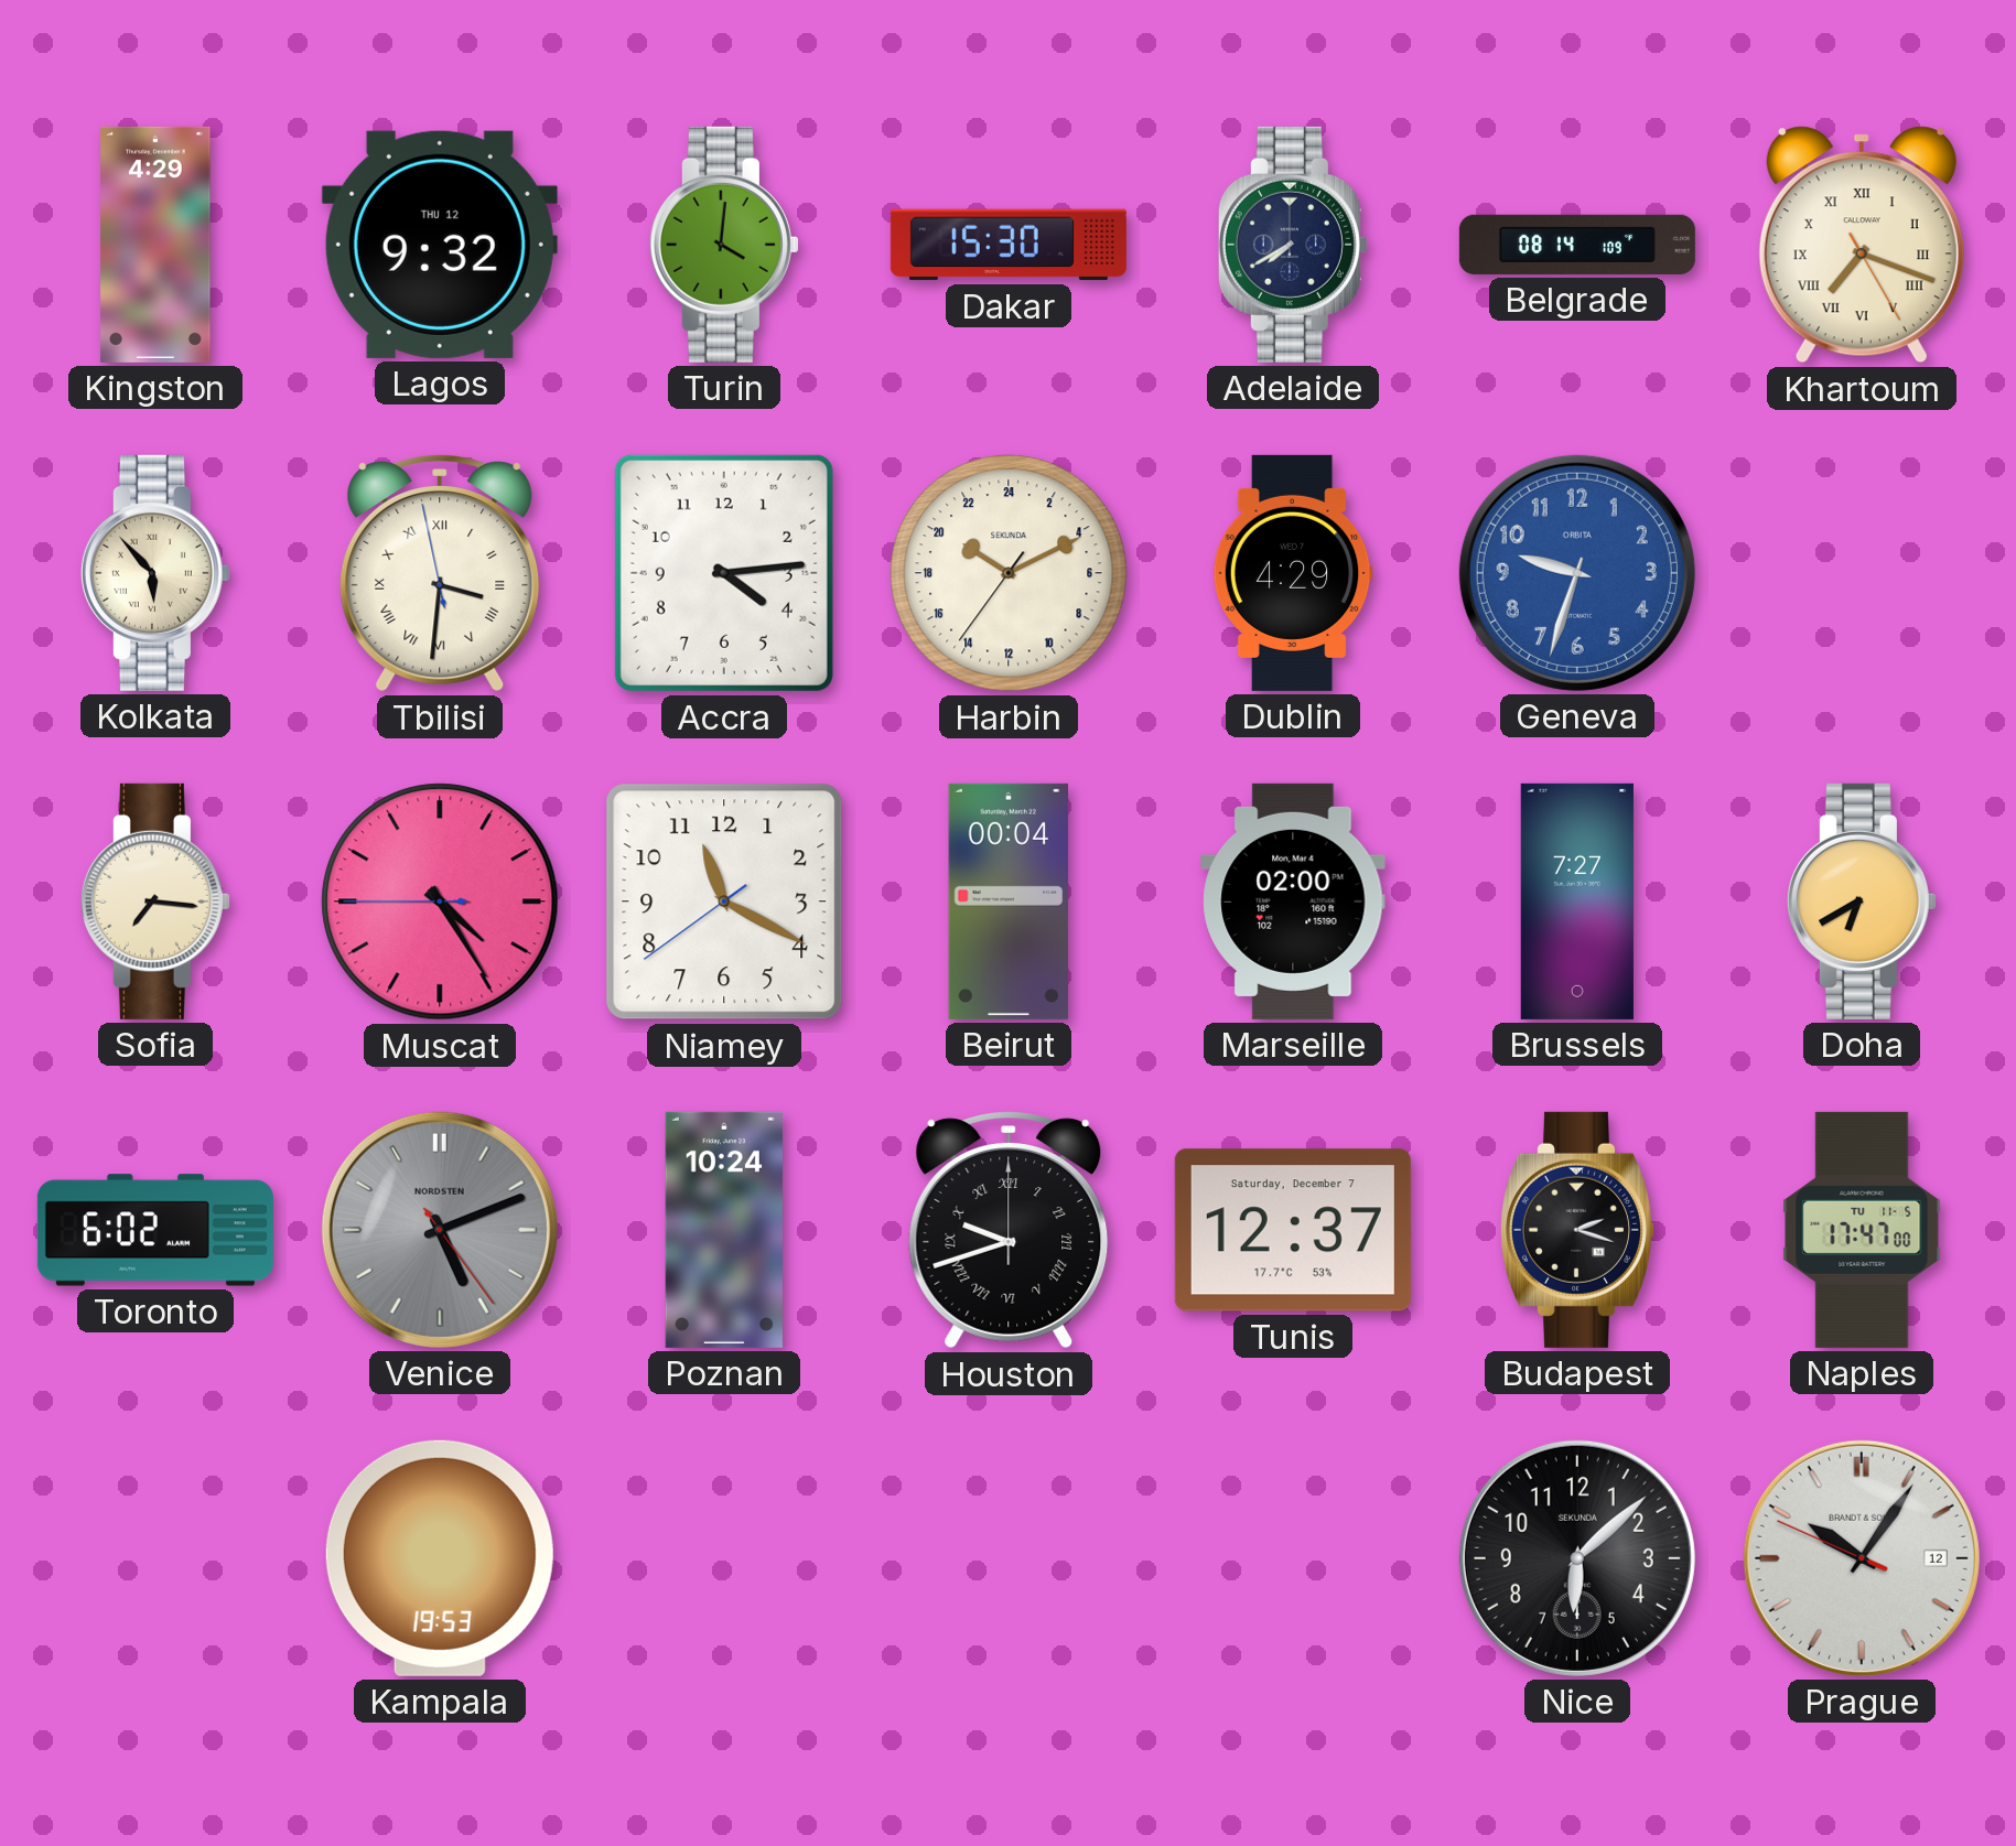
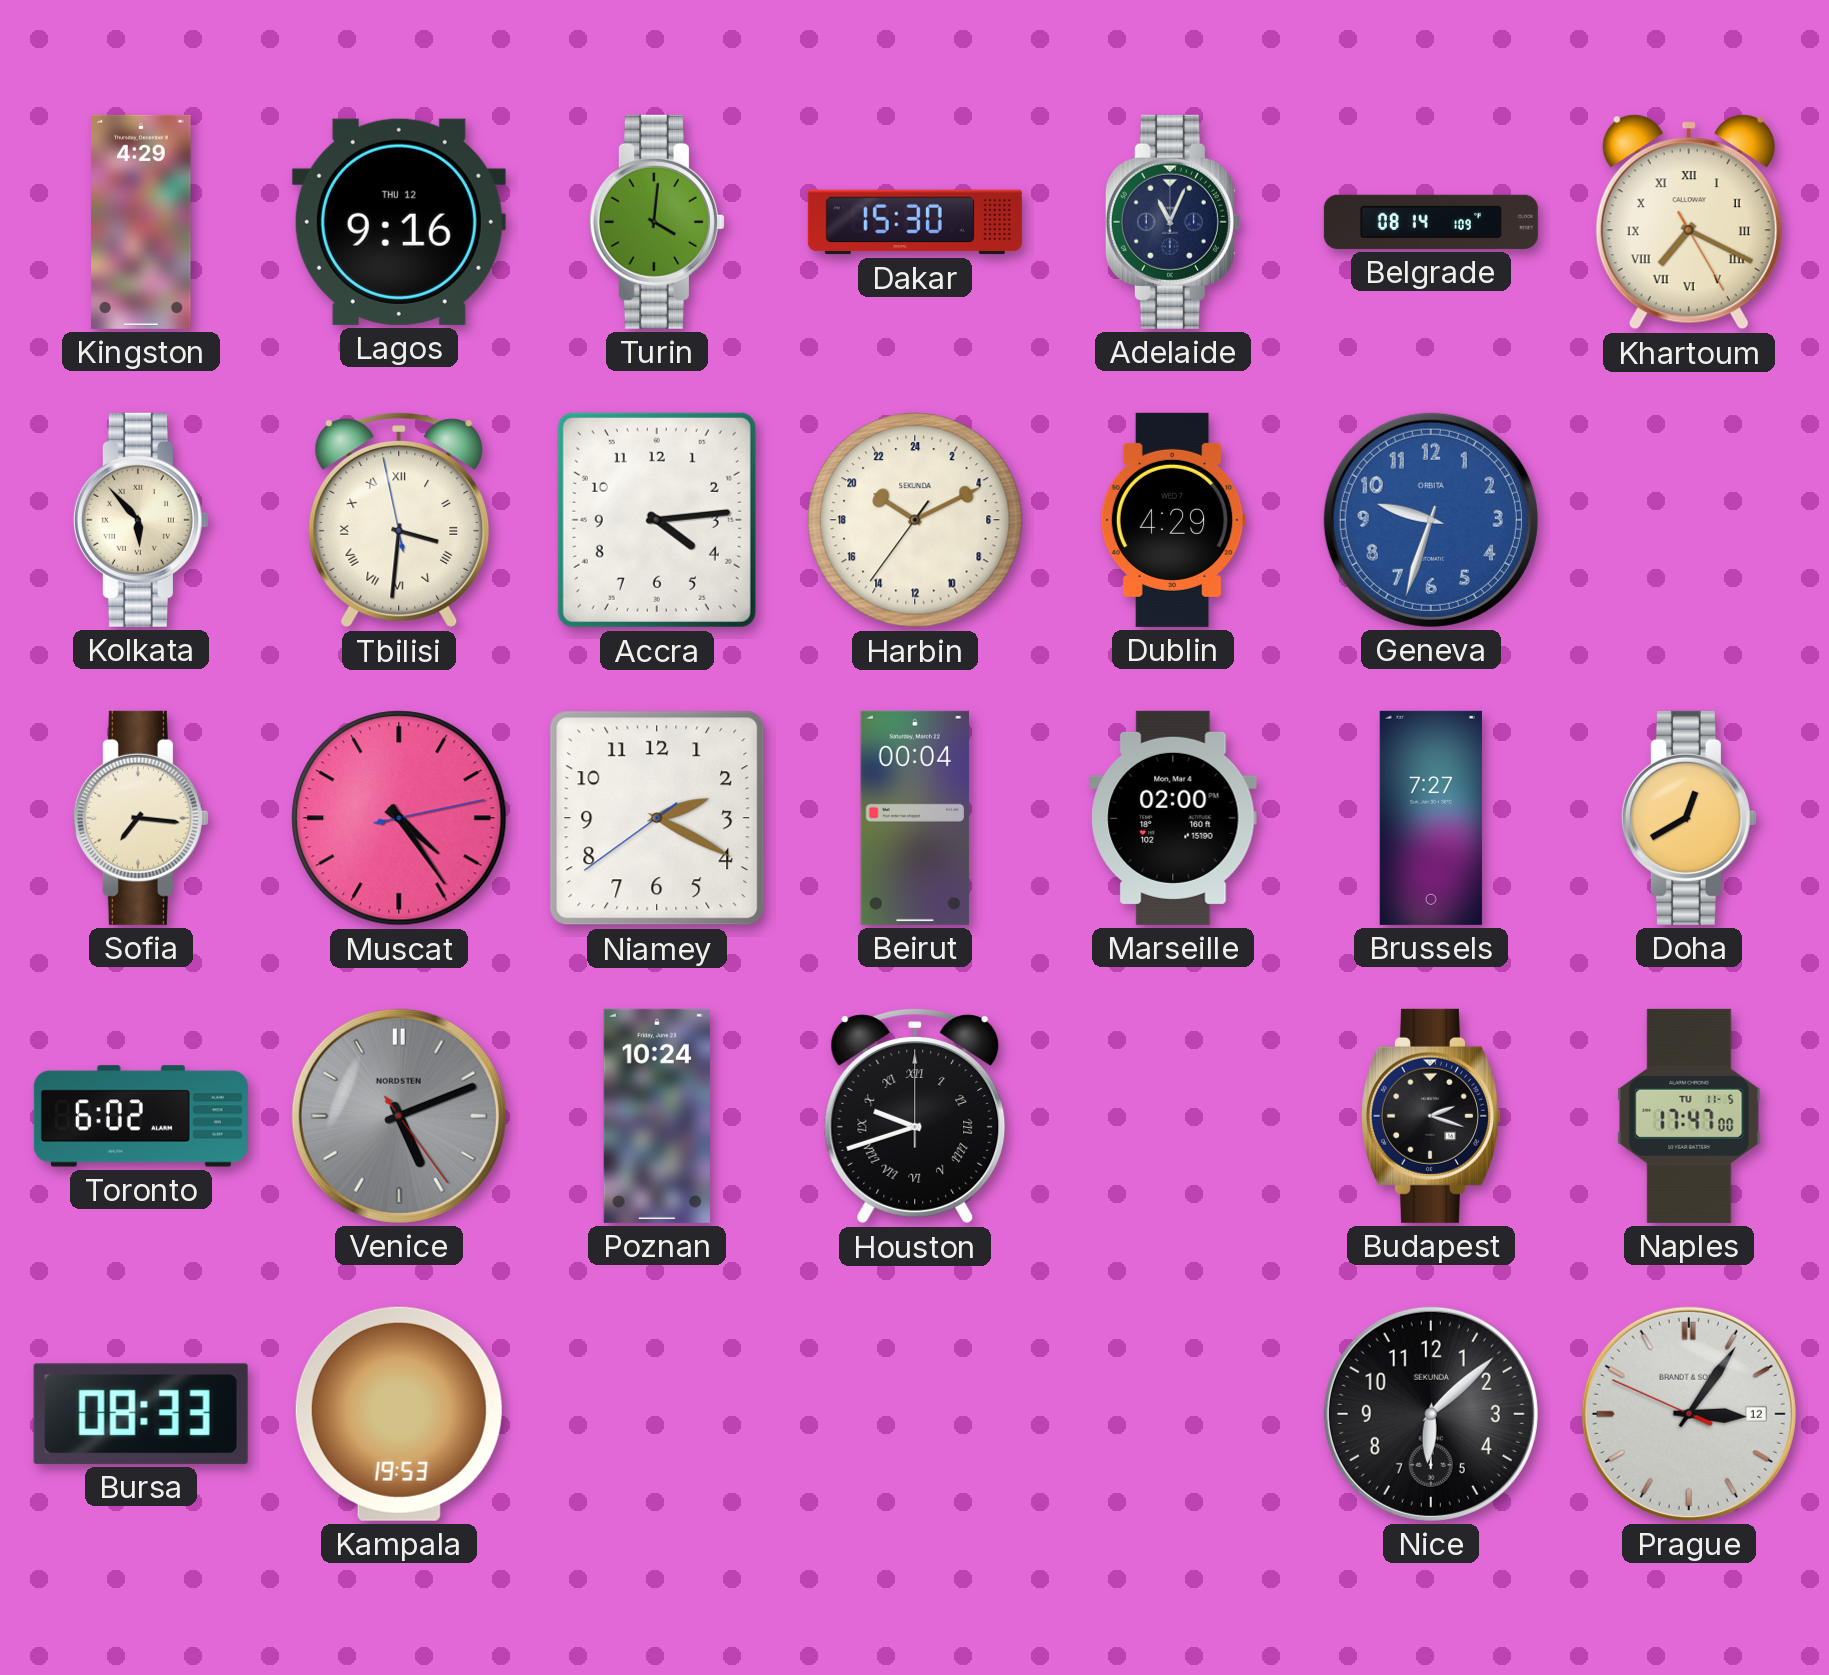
Lagos: 9:32 -> 9:16
Adelaide: 7:40 -> 11:04
Khartoum: 7:18 -> 7:19
Muscat: 4:24:45 -> 4:24:13
Niamey: 11:19 -> 2:19
Doha: 6:40 -> 12:40
Tunis: 12:37 -> none
Bursa: none -> 08:33
Prague: 10:05 -> 3:05
